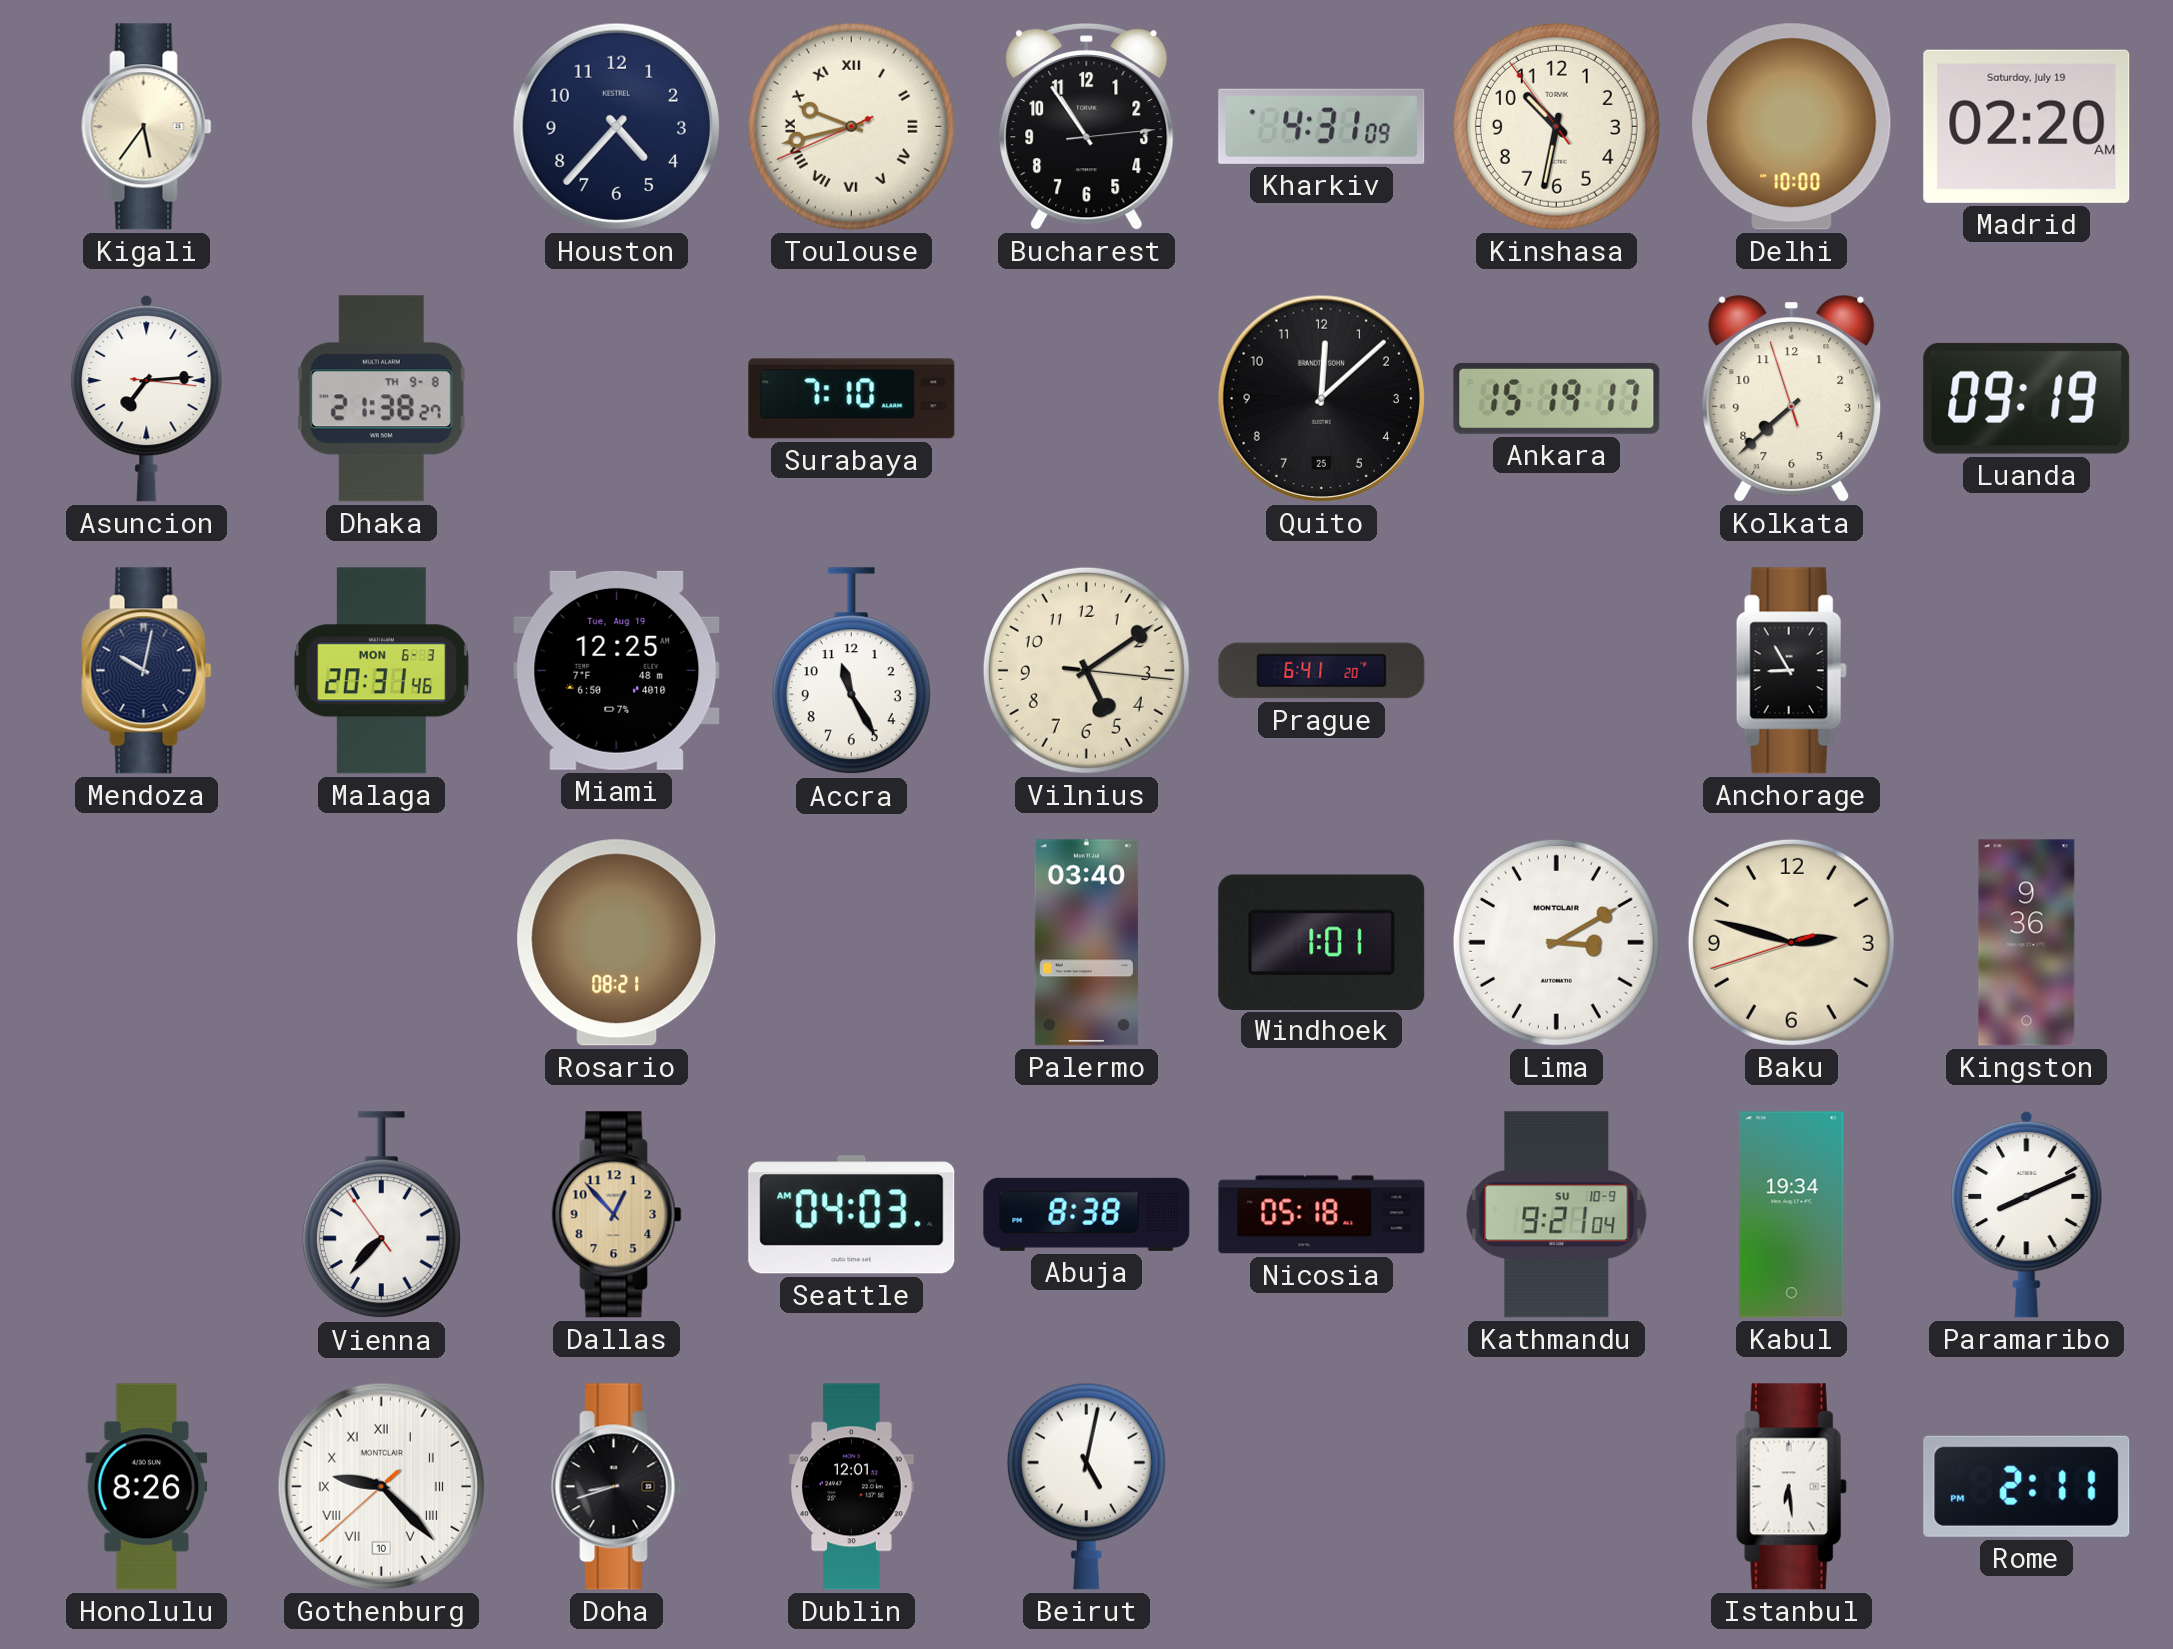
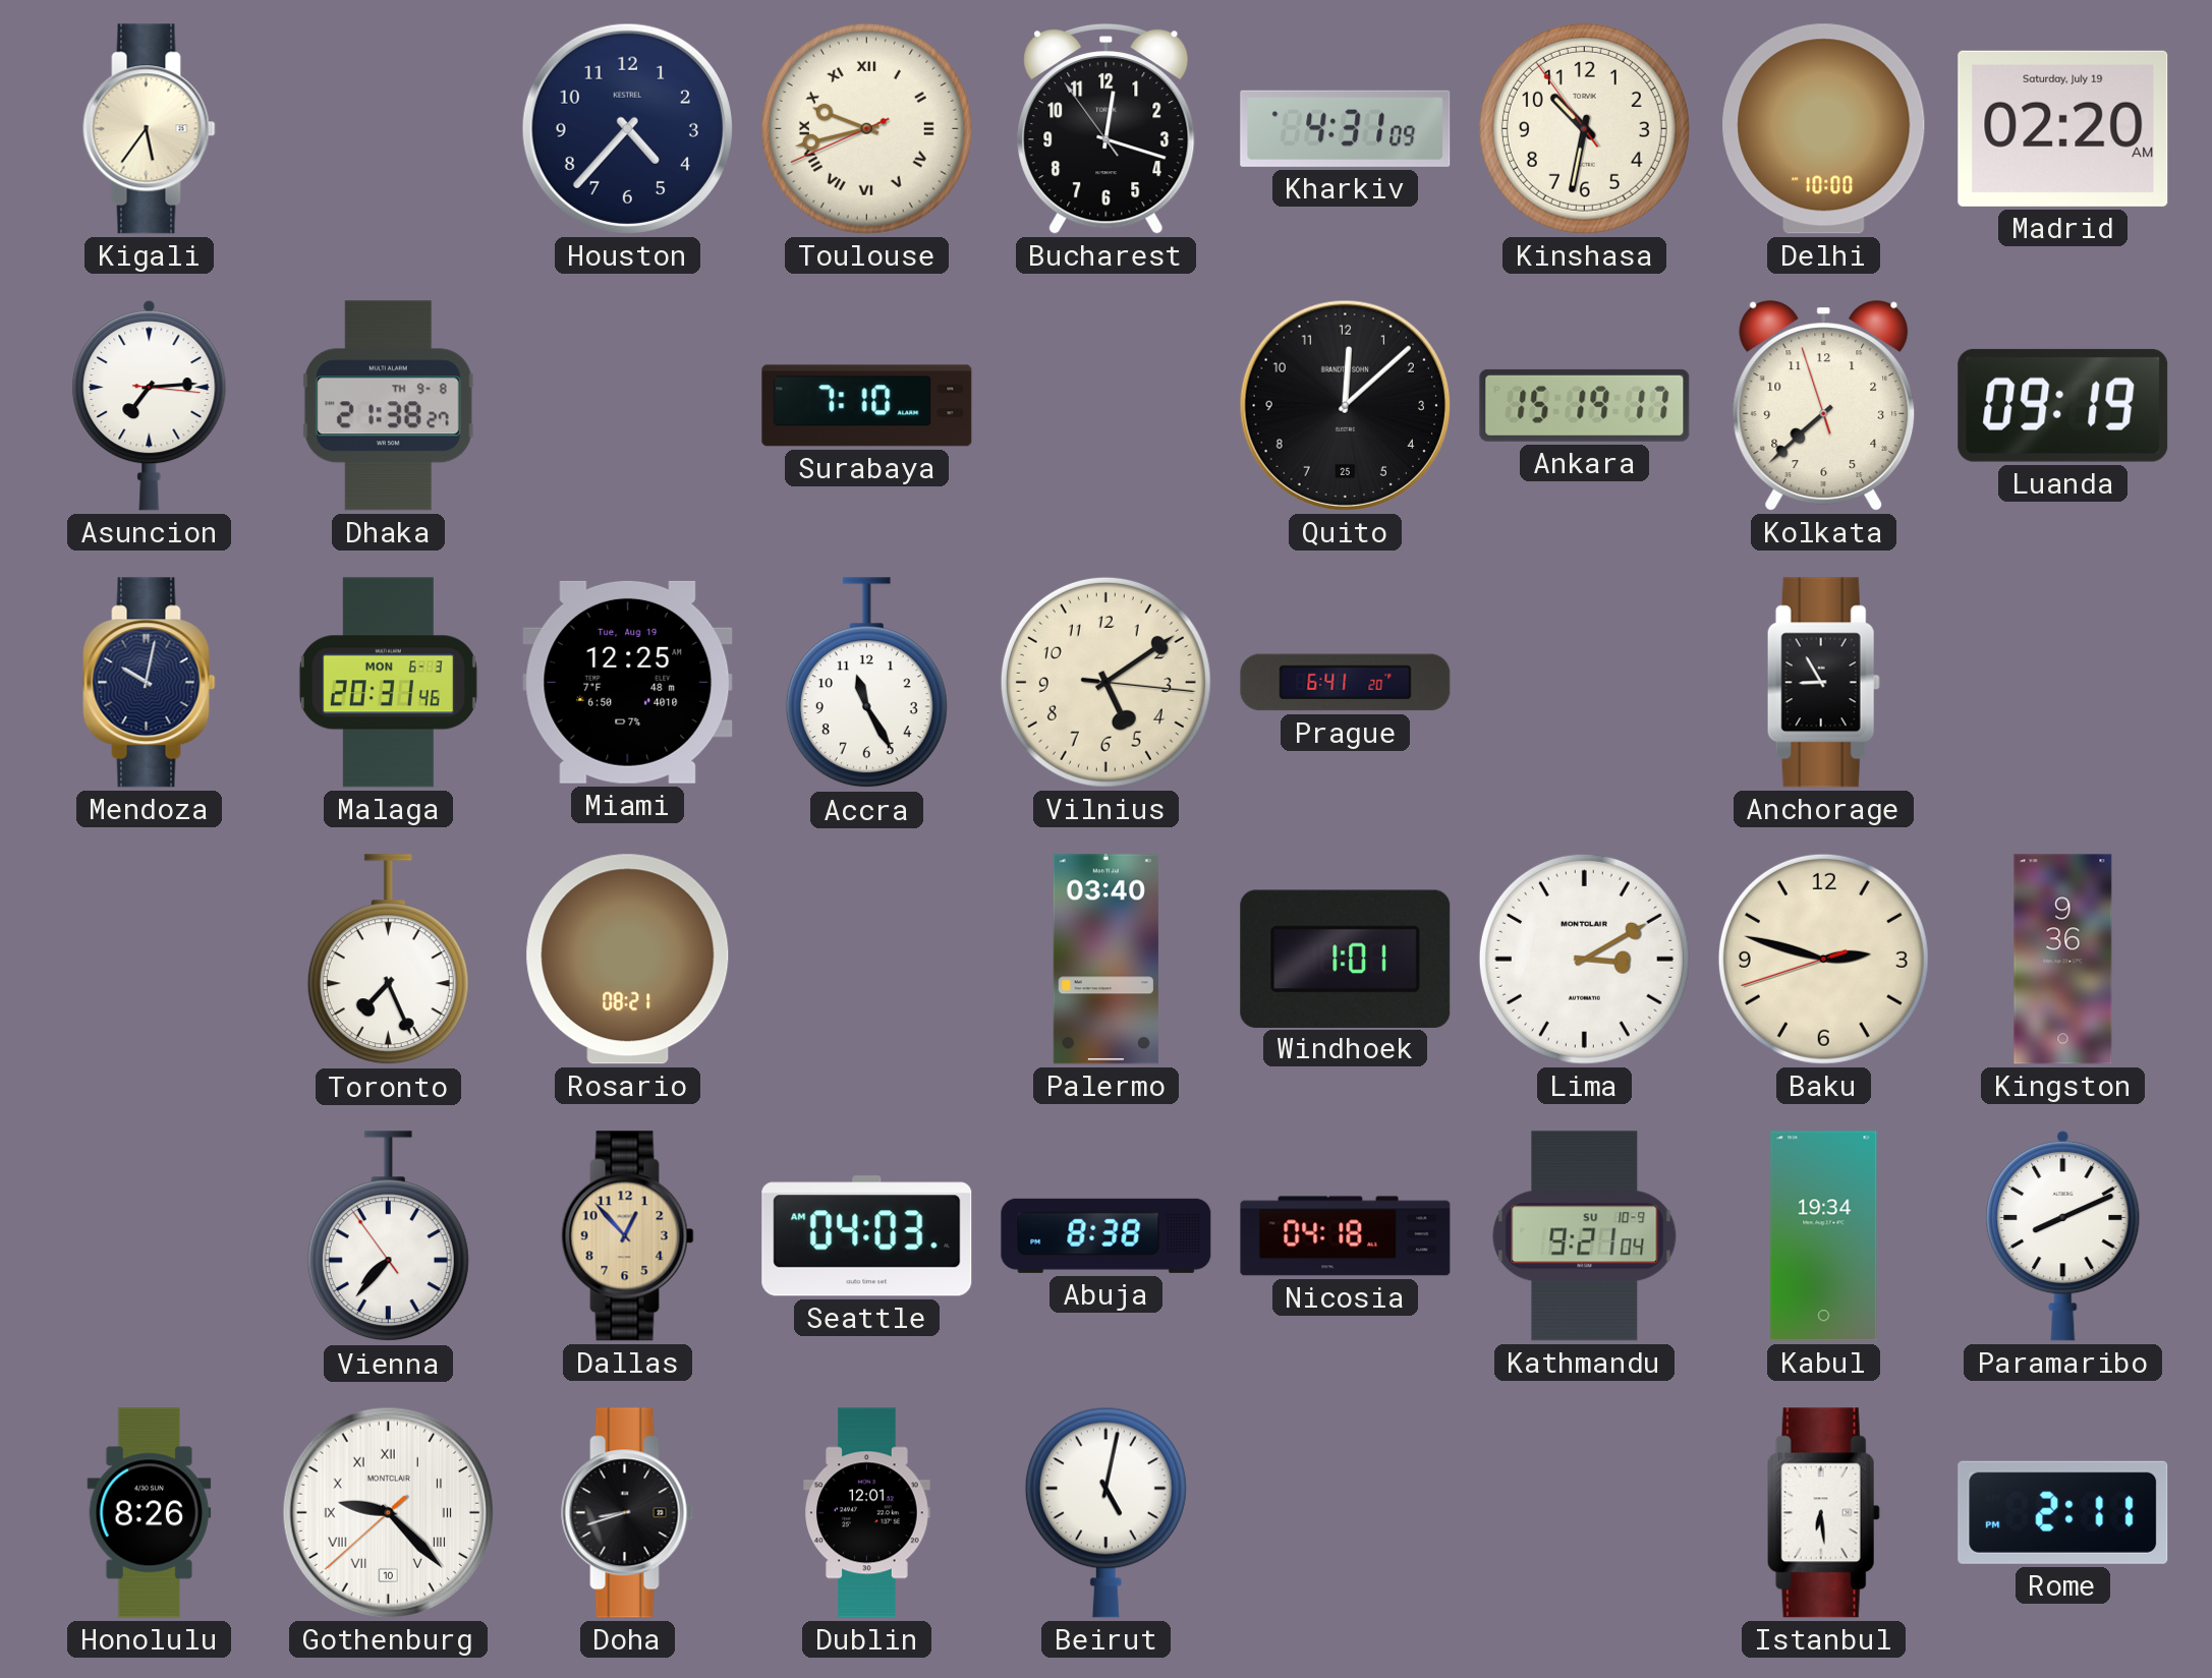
Bucharest: 10:54 -> 12:17
Toronto: none -> 7:26
Nicosia: 05:18 -> 04:18
